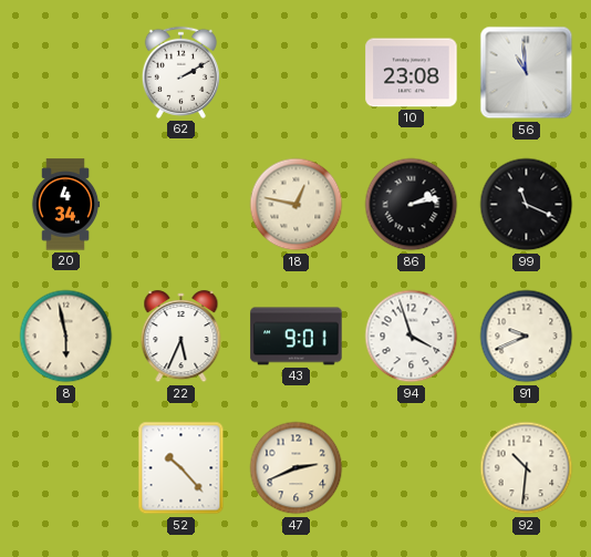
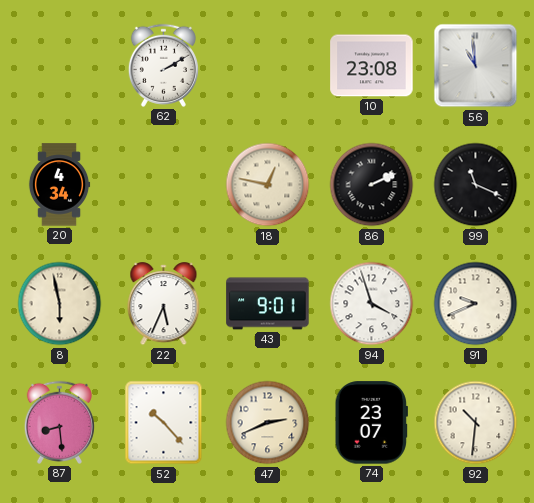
86: 2:13 -> 2:11
87: none -> 8:29
74: none -> 23:07
